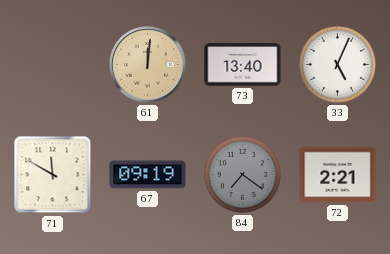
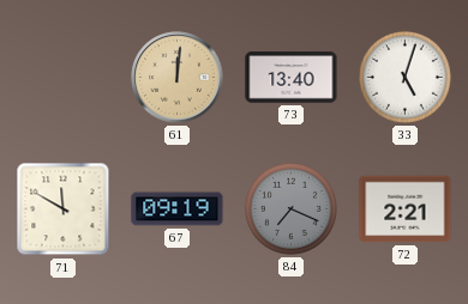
33: 5:04 -> 5:03
84: 7:21 -> 7:19
